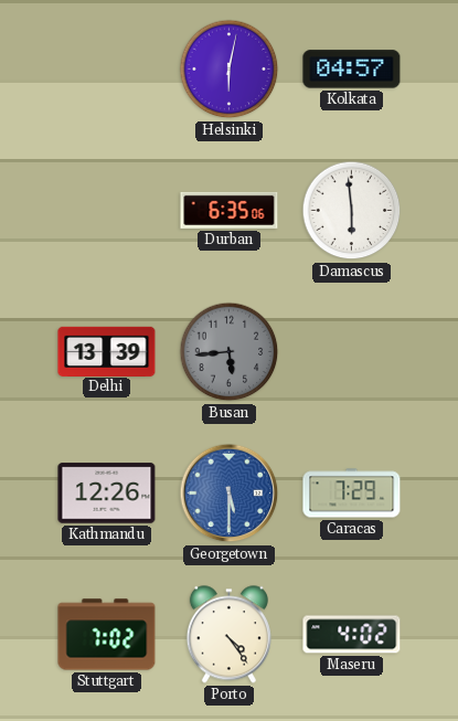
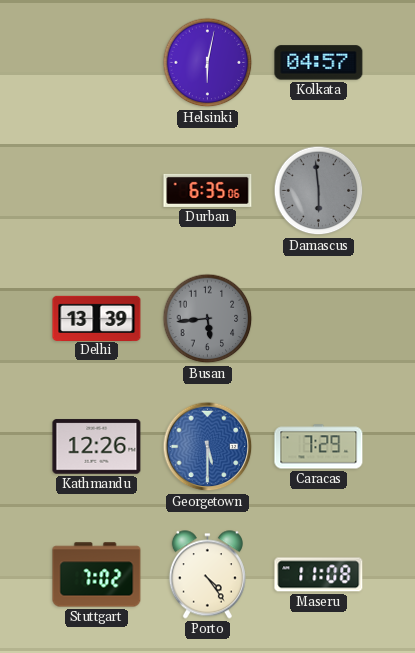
Damascus dial: white -> grey
Maseru: 4:02 -> 11:08
